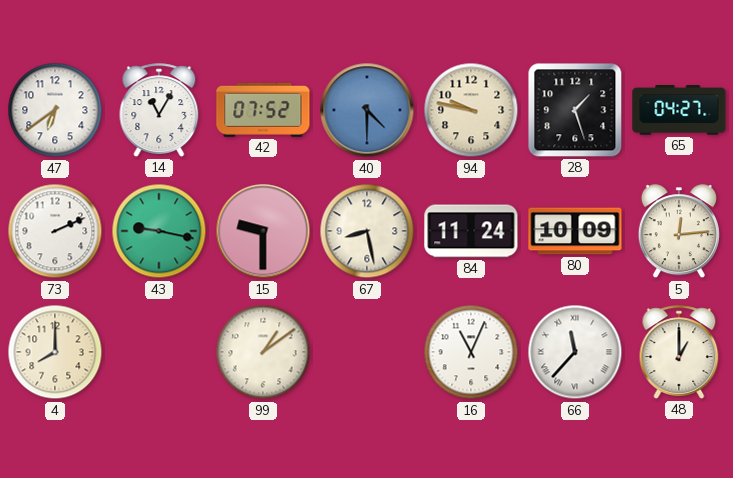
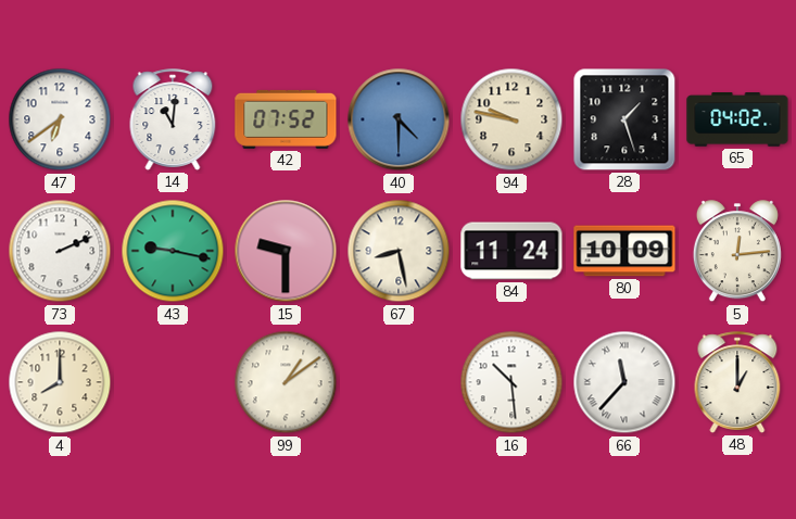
14: 11:05 -> 11:01
65: 04:27 -> 04:02
16: 11:04 -> 10:29
